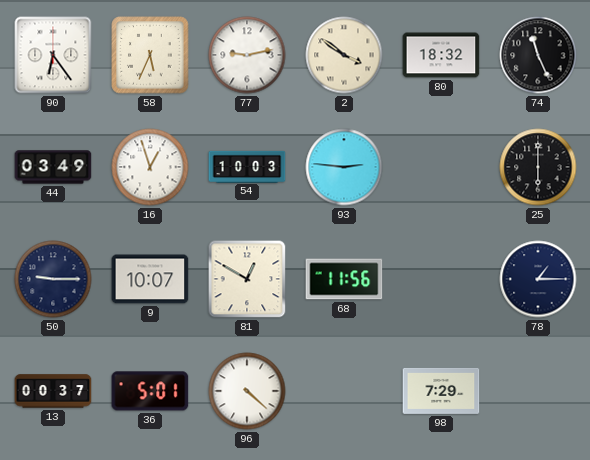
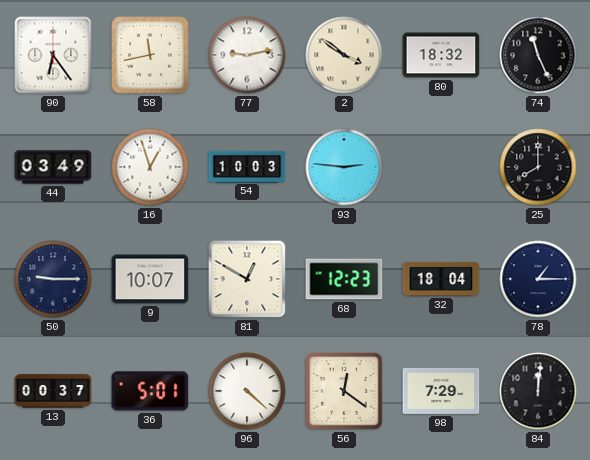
58: 5:34 -> 11:43
25: 6:00 -> 8:00
68: 11:56 -> 12:23
32: none -> 18:04
56: none -> 12:21
84: none -> 12:01
